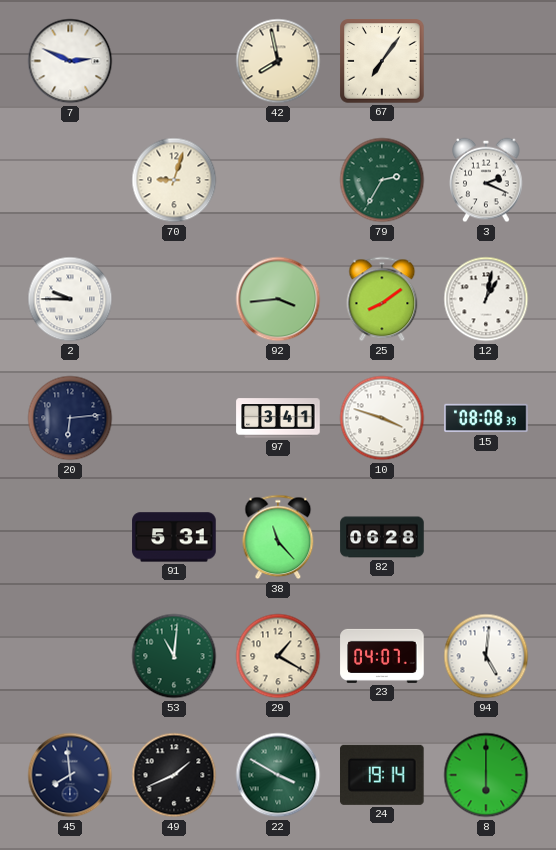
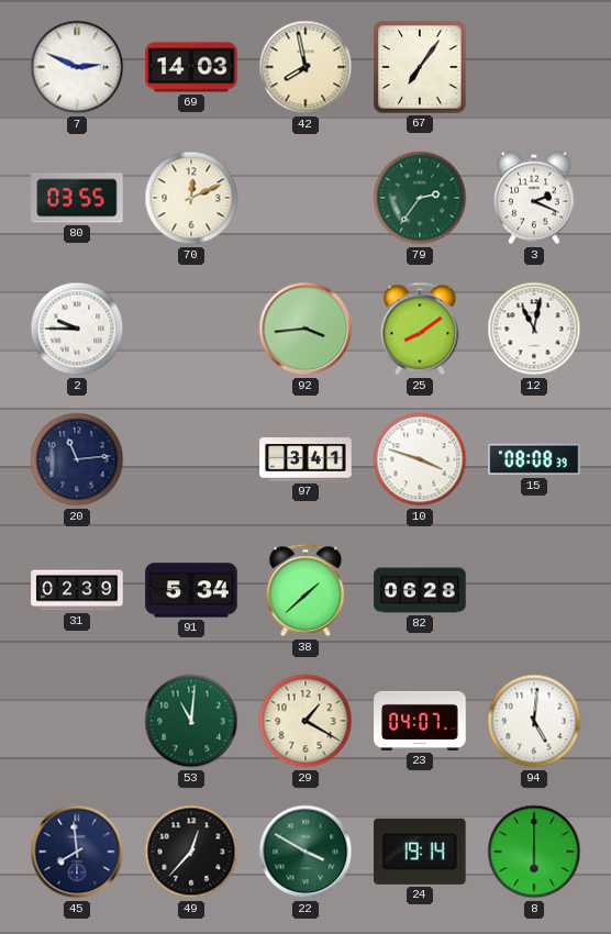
69: none -> 14:03
80: none -> 03:55
70: 9:03 -> 12:11
79: 2:35 -> 2:36
12: 1:02 -> 11:02
20: 6:14 -> 11:14
31: none -> 02:39
91: 5:31 -> 5:34
38: 11:23 -> 1:38
49: 1:41 -> 12:37
